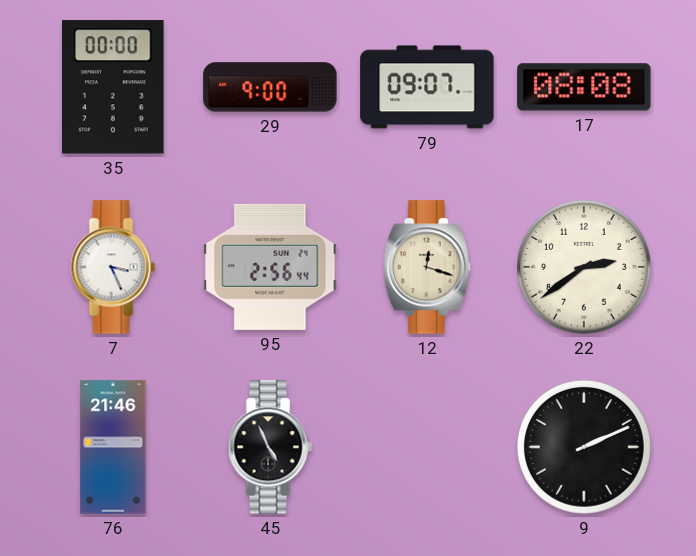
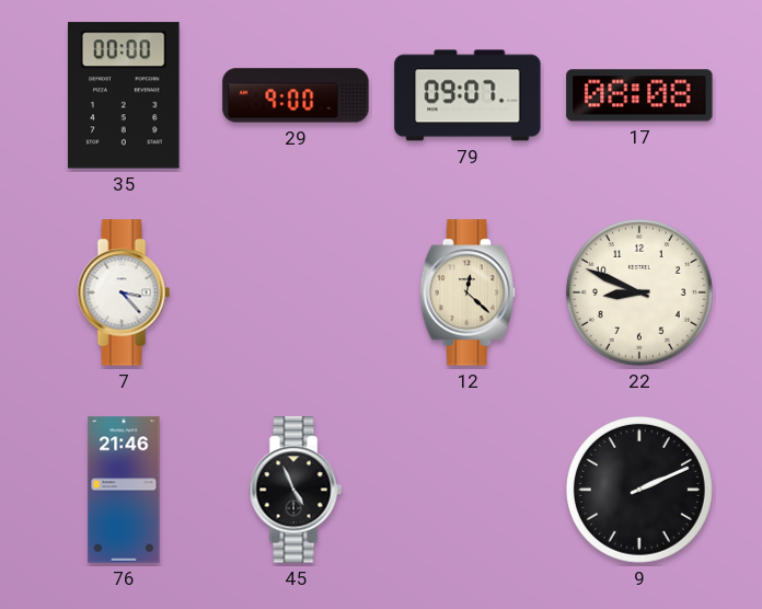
7: 3:26 -> 3:23
95: 2:56 -> none
12: 12:18 -> 12:22
22: 2:39 -> 8:49
